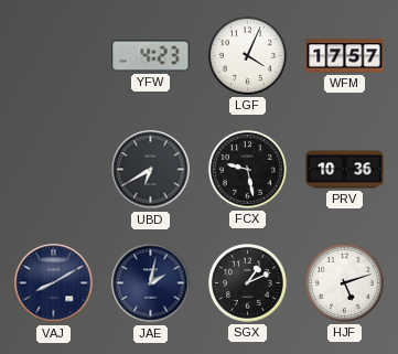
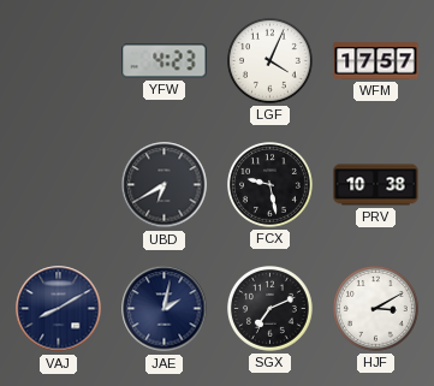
PRV: 10:36 -> 10:38
SGX: 1:11 -> 7:11
HJF: 5:12 -> 3:10
